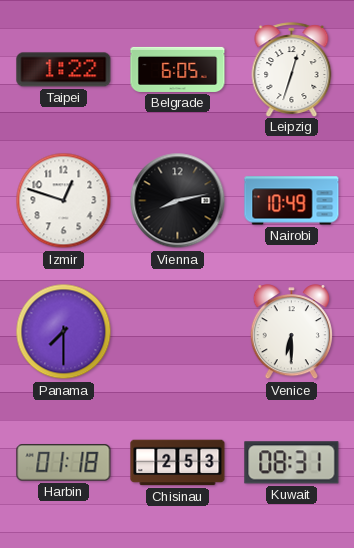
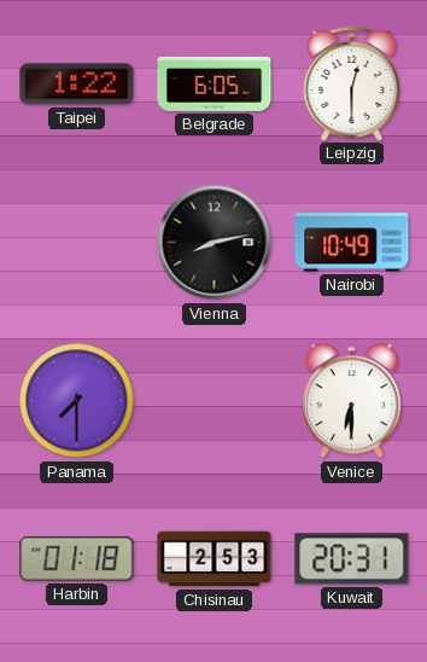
Leipzig: 12:33 -> 12:30
Izmir: 12:48 -> none
Kuwait: 08:31 -> 20:31
